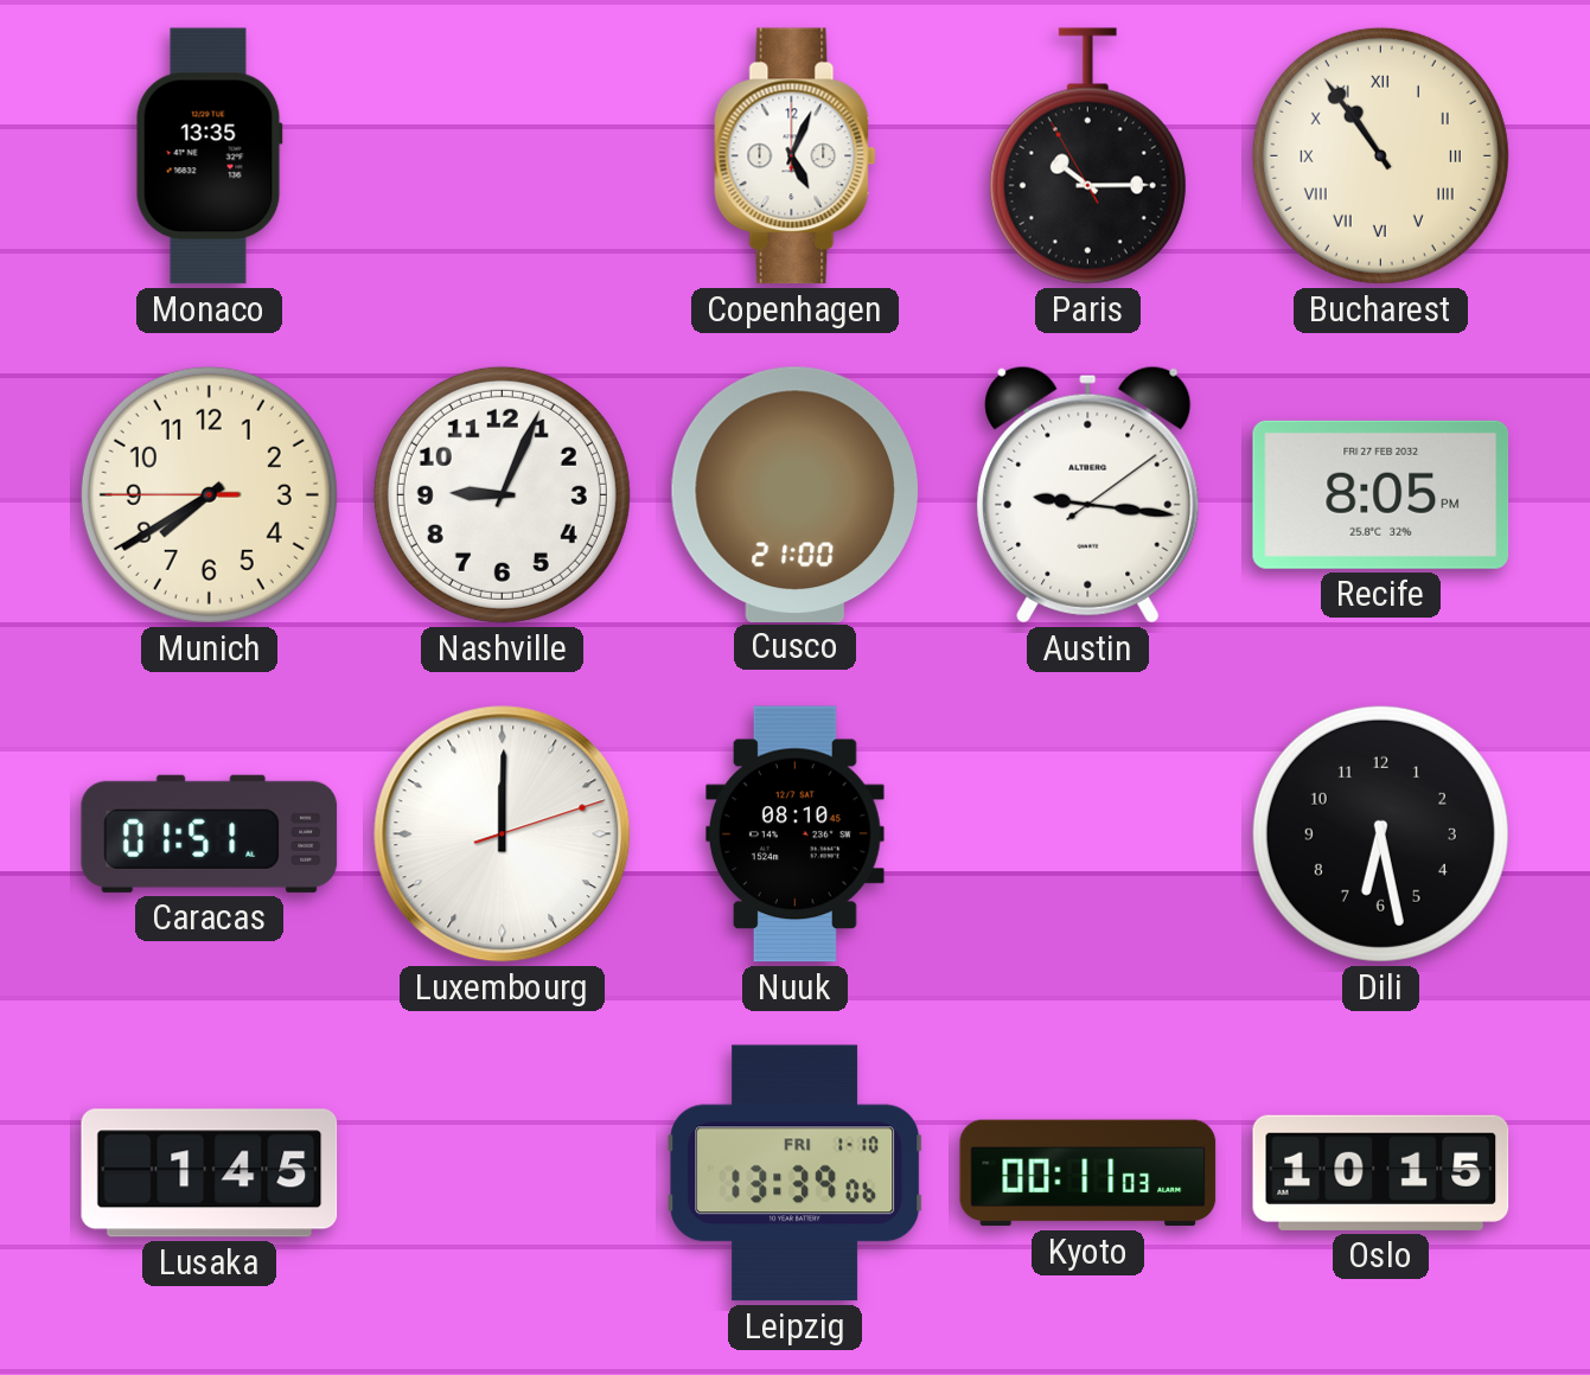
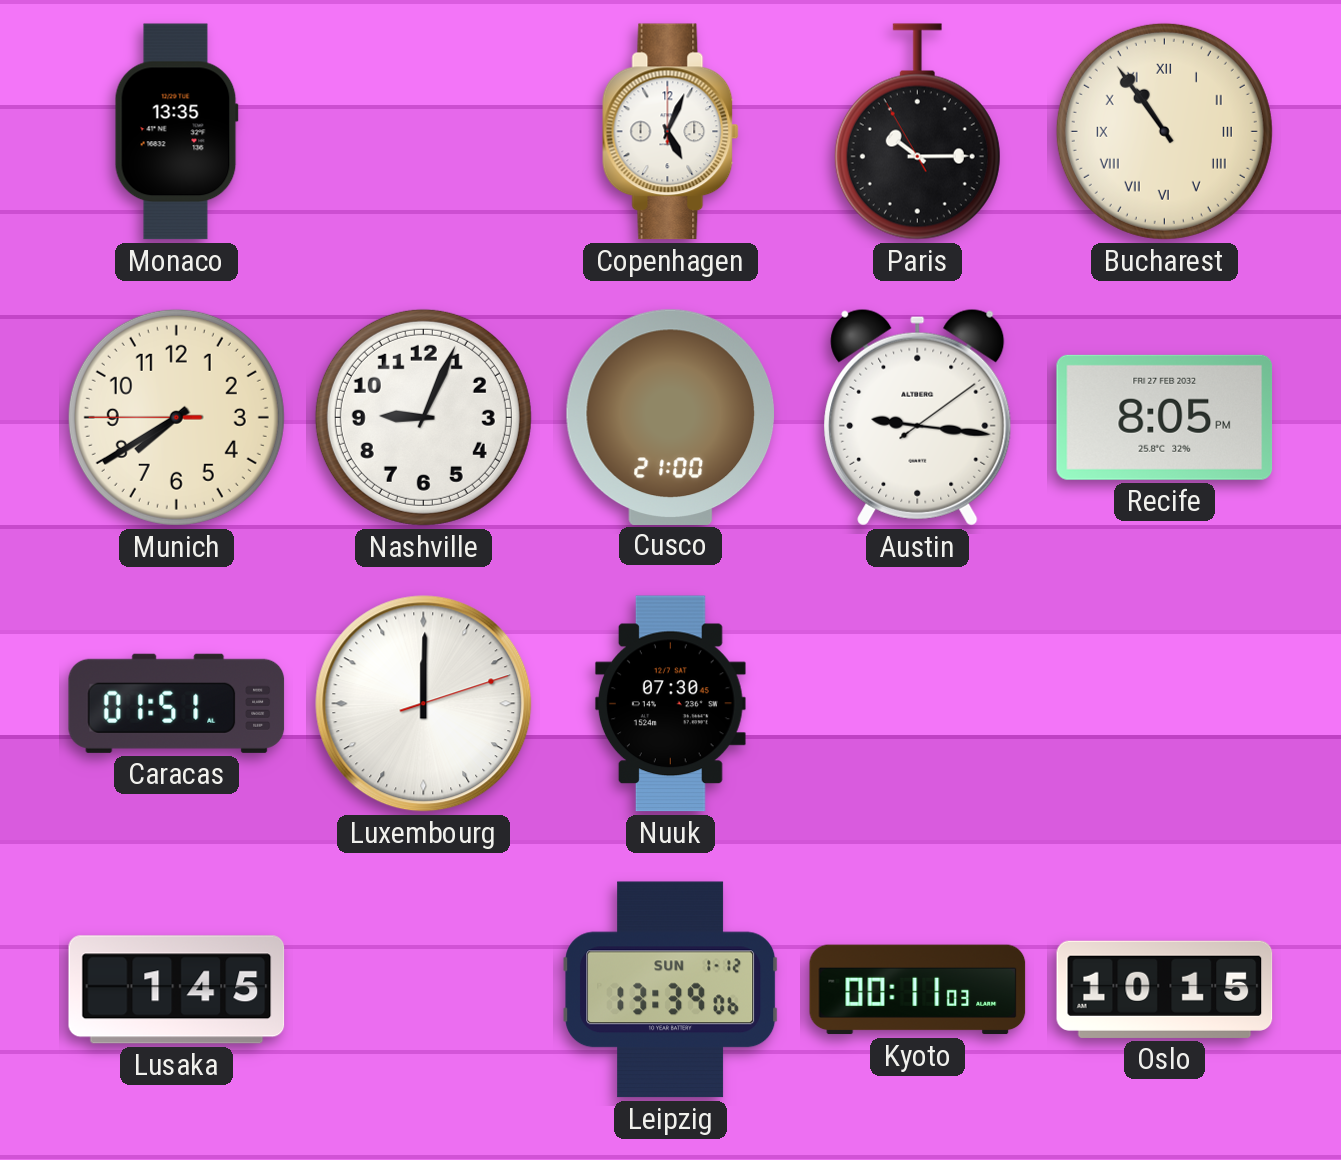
Nuuk: 08:10 -> 07:30
Dili: 6:28 -> none
Leipzig date: FRI 1-10 -> SUN 1-12
